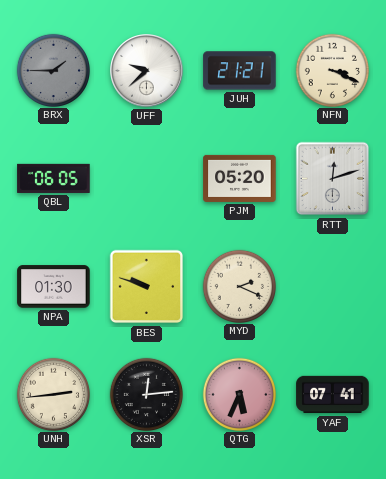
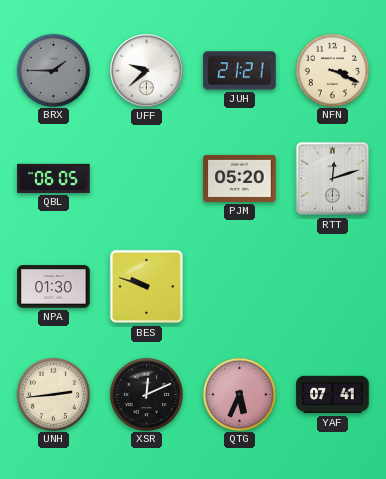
MYD: 2:19 -> none
XSR: 12:14 -> 12:11
